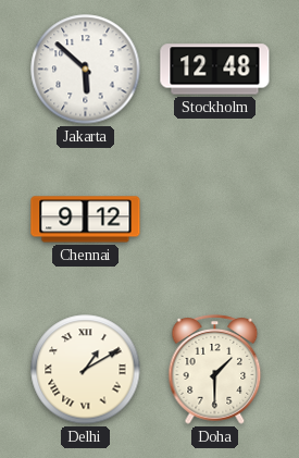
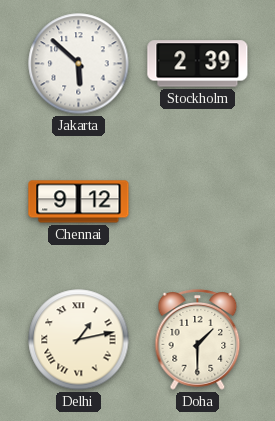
Stockholm: 12:48 -> 2:39
Delhi: 1:10 -> 1:13
